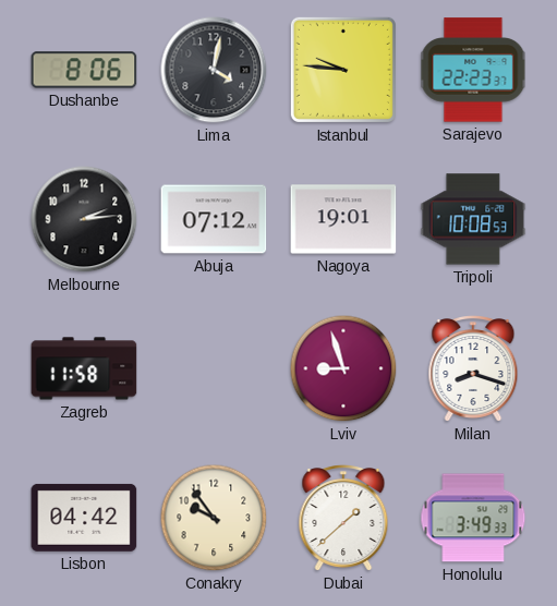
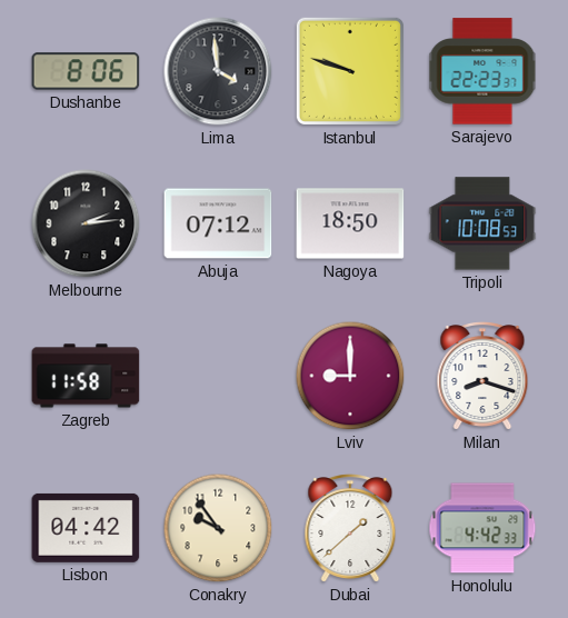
Lima: 4:02 -> 3:59
Istanbul: 9:46 -> 9:48
Nagoya: 19:01 -> 18:50
Lviv: 8:57 -> 9:00
Honolulu: 3:49 -> 4:42
